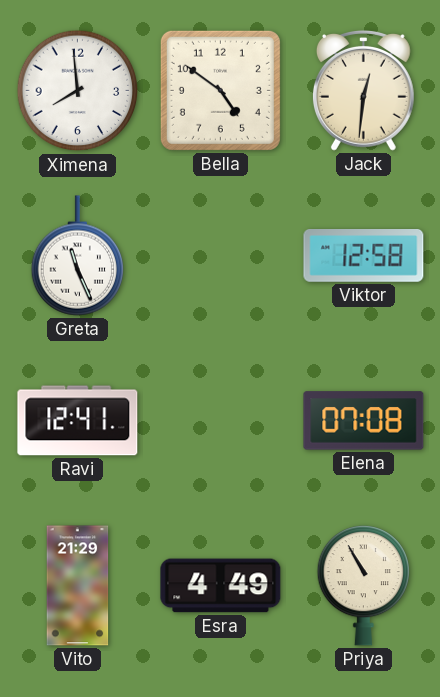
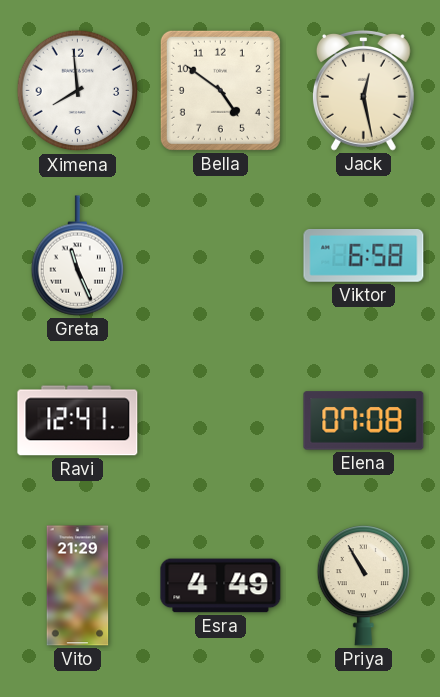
Jack: 12:31 -> 12:28
Viktor: 12:58 -> 6:58
